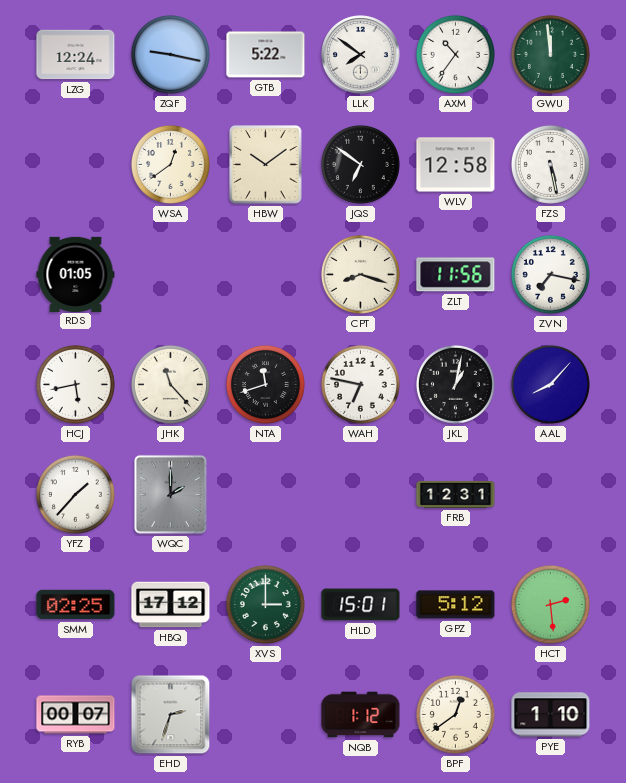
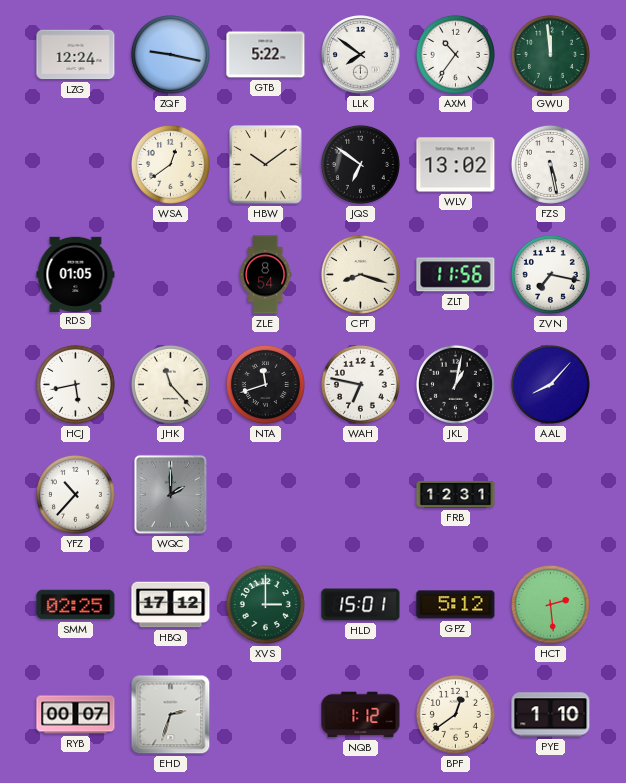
WLV: 12:58 -> 13:02
ZLE: none -> 8:54
YFZ: 1:37 -> 10:37
